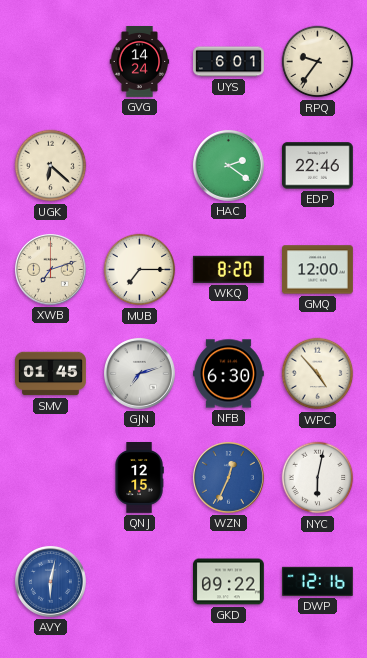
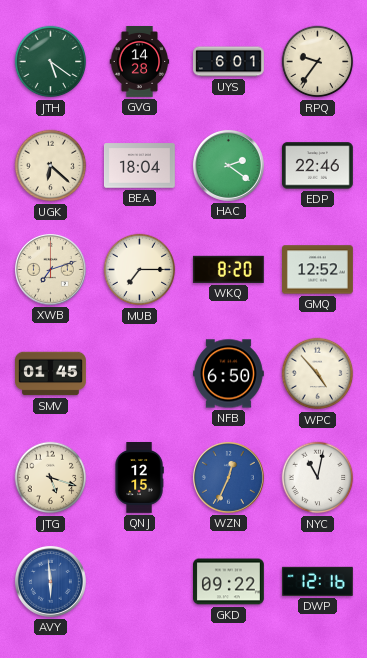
JTH: none -> 5:21
GVG: 14:24 -> 14:28
BEA: none -> 18:04
GMQ: 12:00 -> 12:52
GJN: 7:12 -> none
NFB: 6:30 -> 6:50
JTG: none -> 5:18
NYC: 6:02 -> 11:02
AVY: 6:02 -> 5:59
